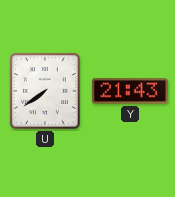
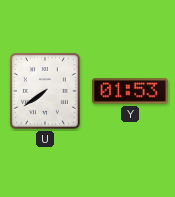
Y: 21:43 -> 01:53
